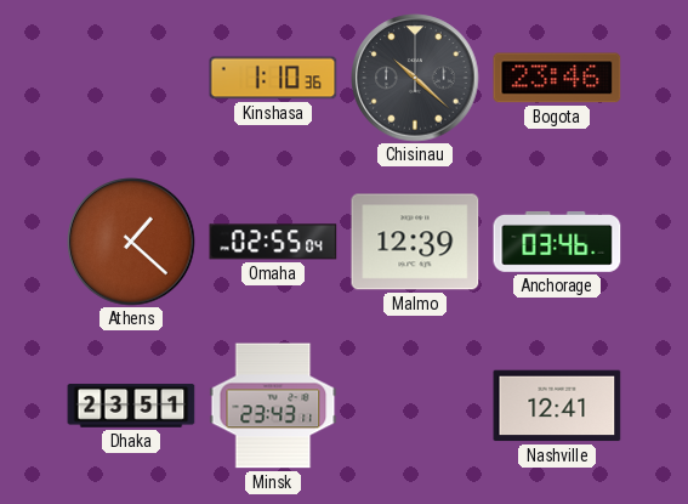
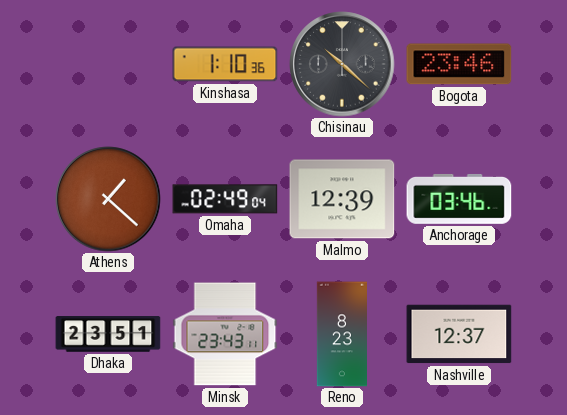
Omaha: 02:55 -> 02:49
Reno: none -> 8:23
Nashville: 12:41 -> 12:37
